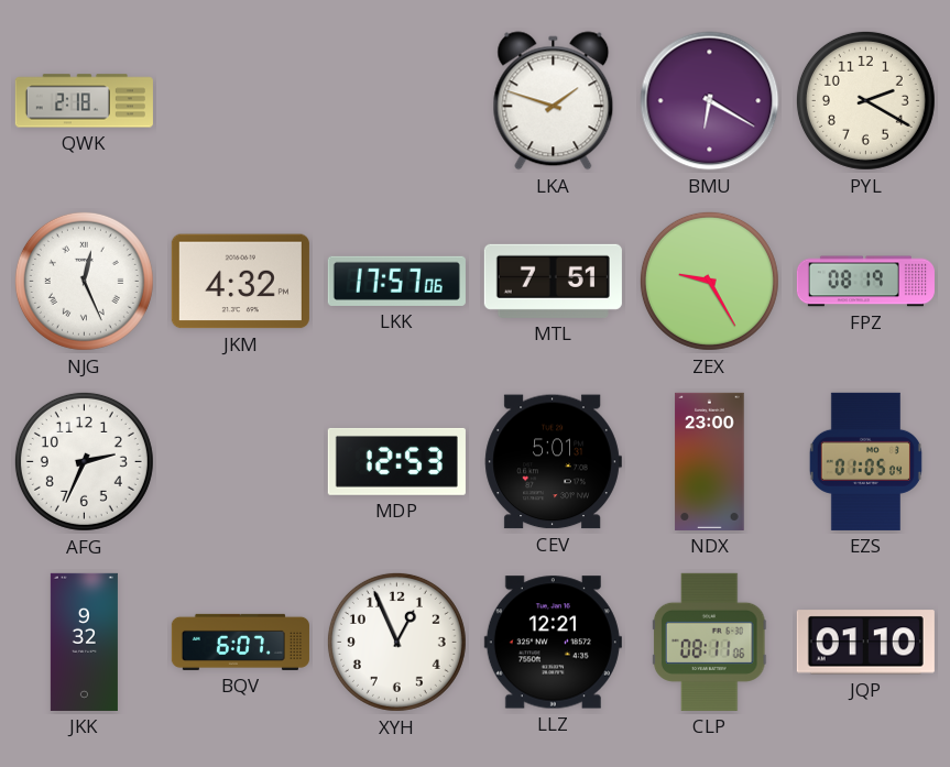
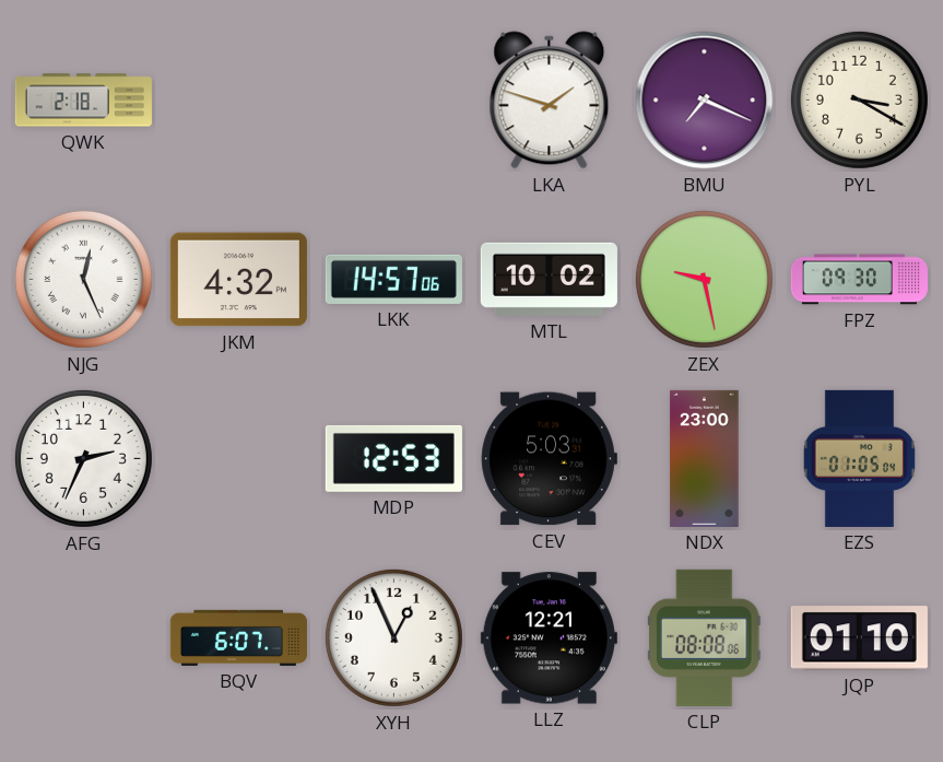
BMU: 6:20 -> 7:19
PYL: 2:20 -> 3:20
LKK: 17:57 -> 14:57
MTL: 7:51 -> 10:02
ZEX: 9:25 -> 9:28
FPZ: 08:19 -> 09:30
CEV: 5:01 -> 5:03
JKK: 9:32 -> none
CLP: 08:11 -> 08:08
